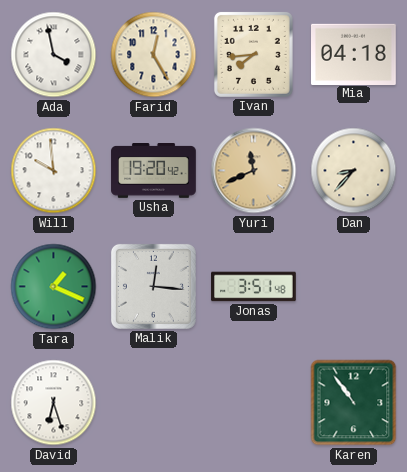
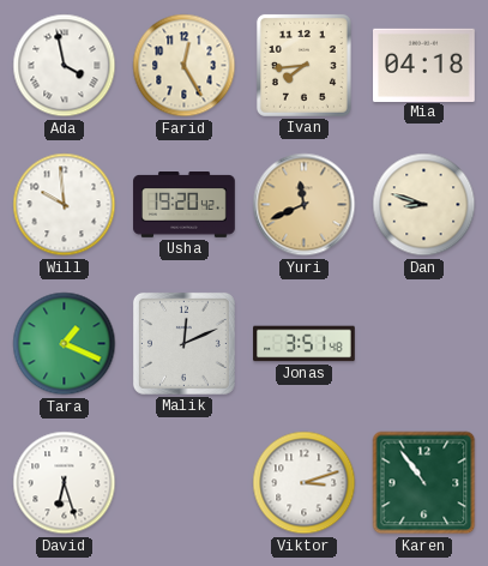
Dan: 8:37 -> 8:48
Malik: 12:16 -> 12:11
Viktor: none -> 3:12
